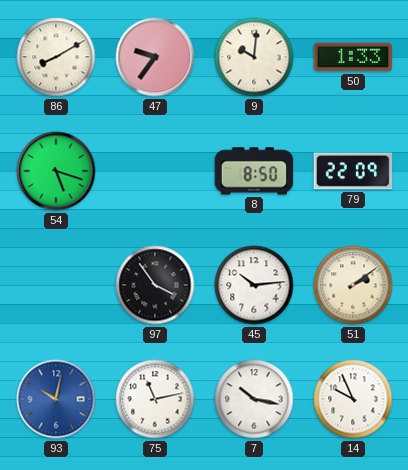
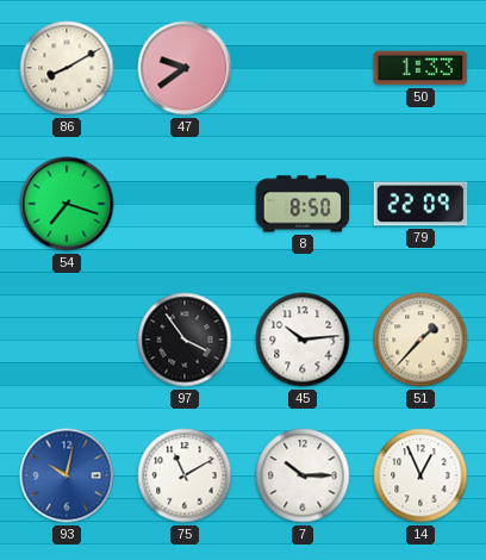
47: 9:36 -> 9:39
9: 10:01 -> none
54: 5:18 -> 7:18
51: 2:09 -> 1:37
75: 11:13 -> 11:10
7: 10:17 -> 10:15
14: 9:56 -> 12:56
